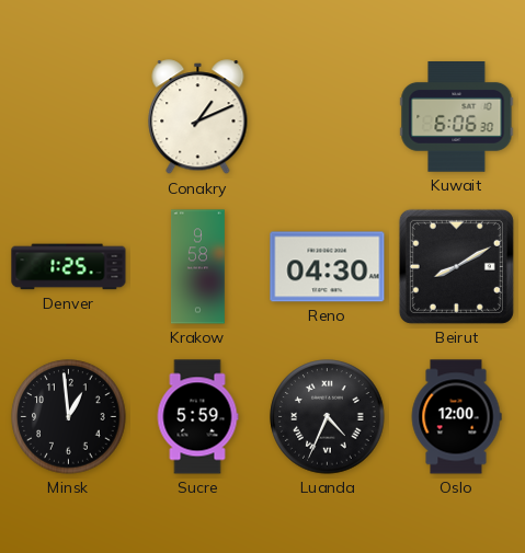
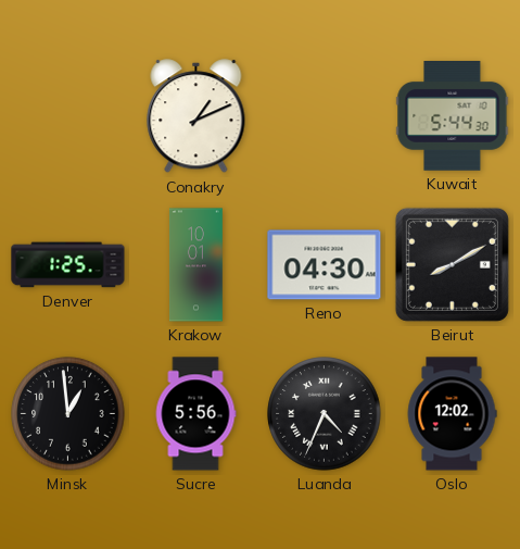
Kuwait: 6:06 -> 5:44
Krakow: 9:58 -> 10:01
Sucre: 5:59 -> 5:56
Oslo: 12:00 -> 12:02
